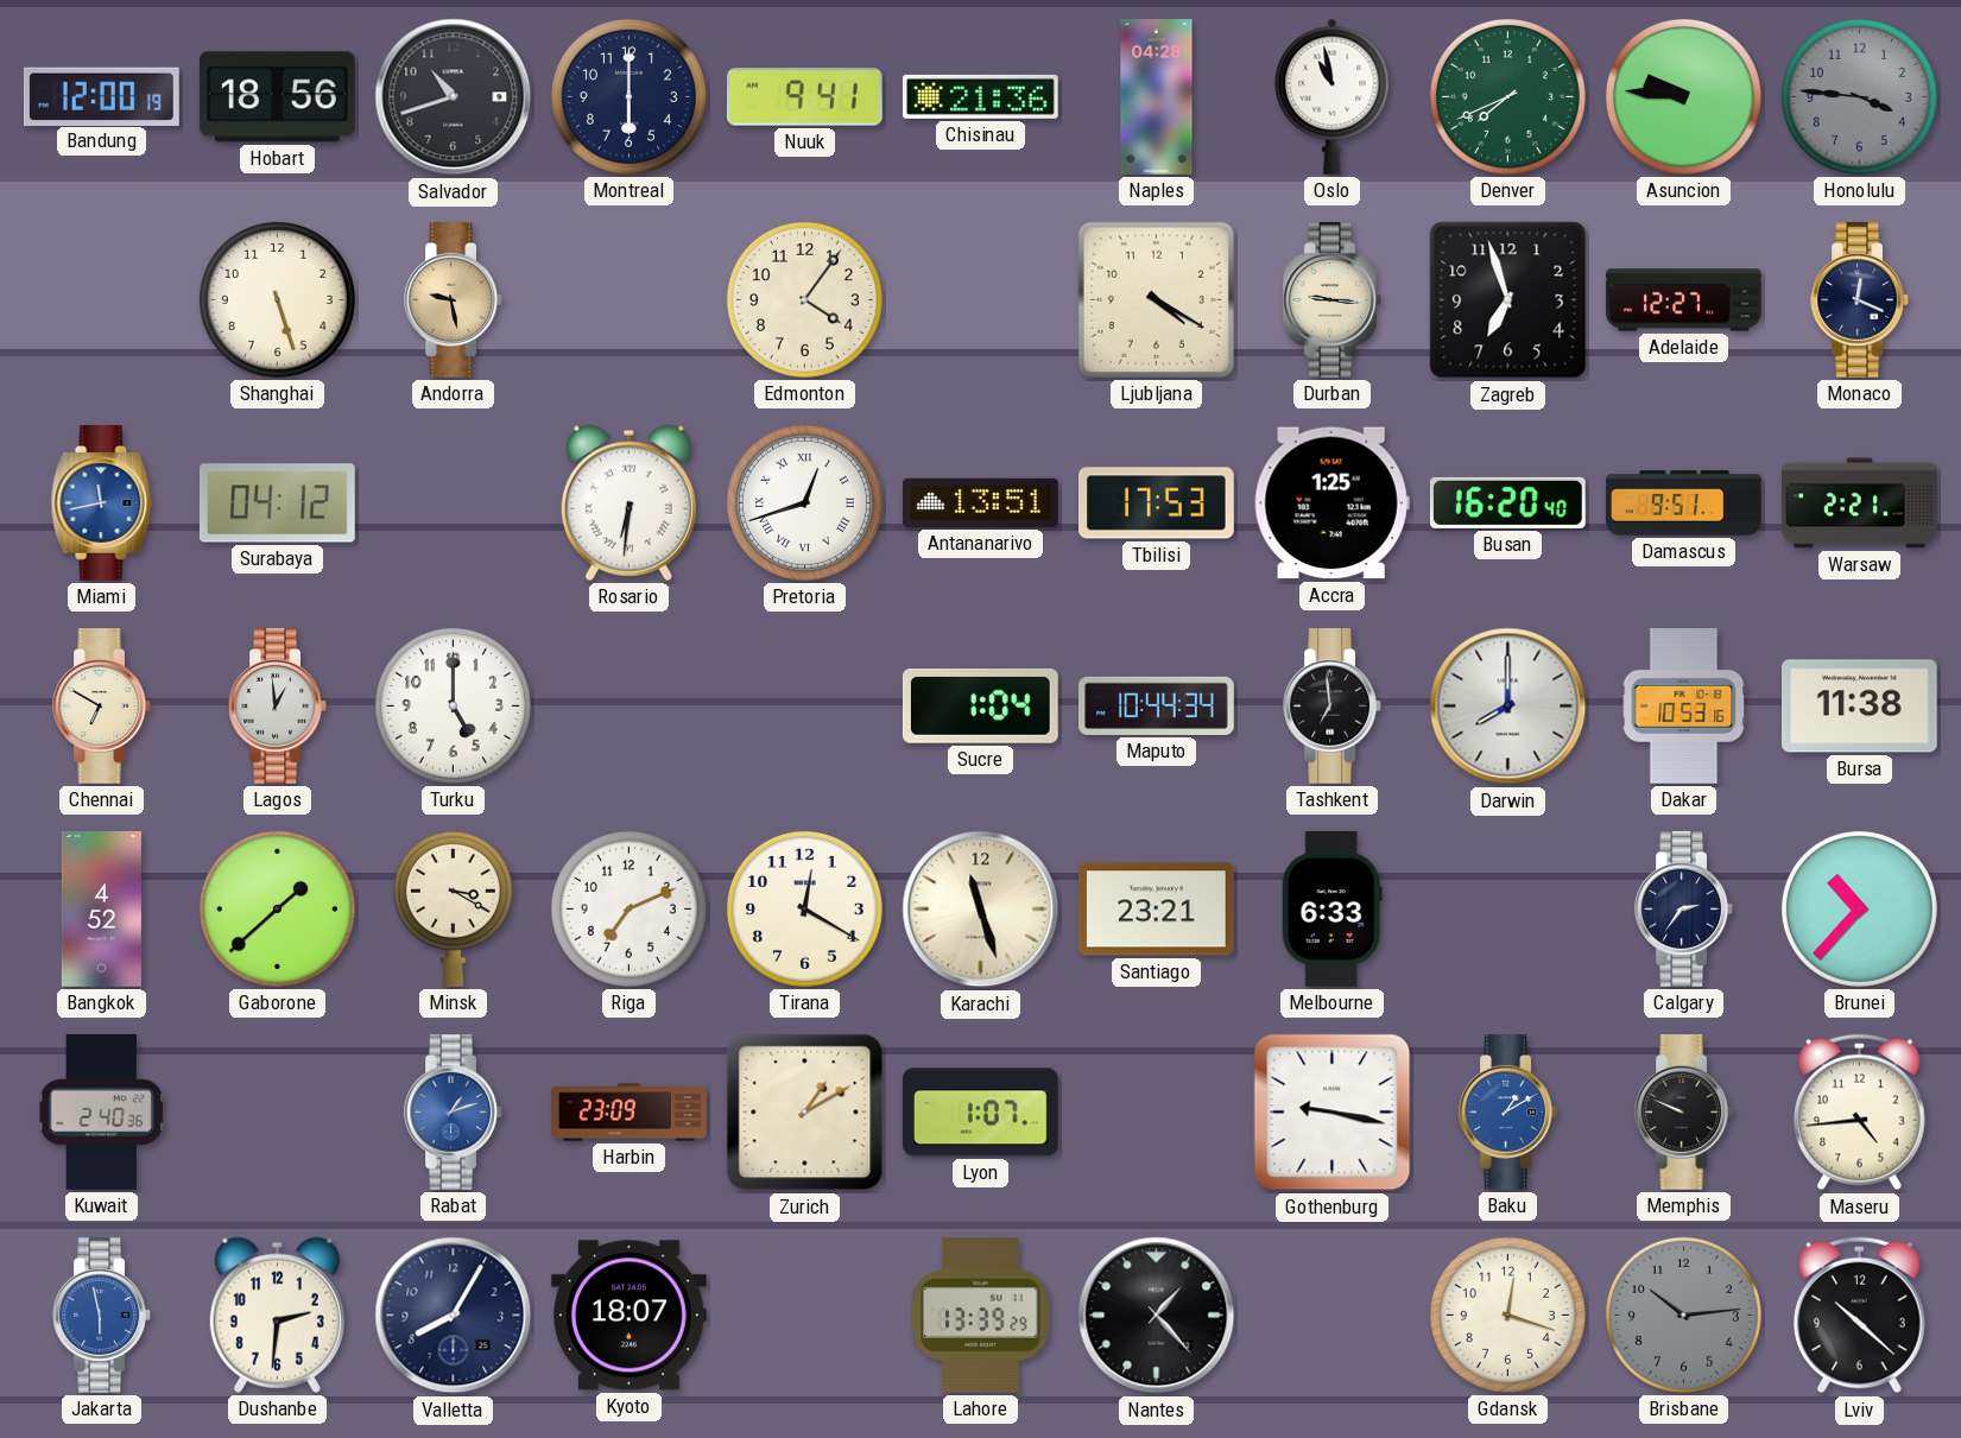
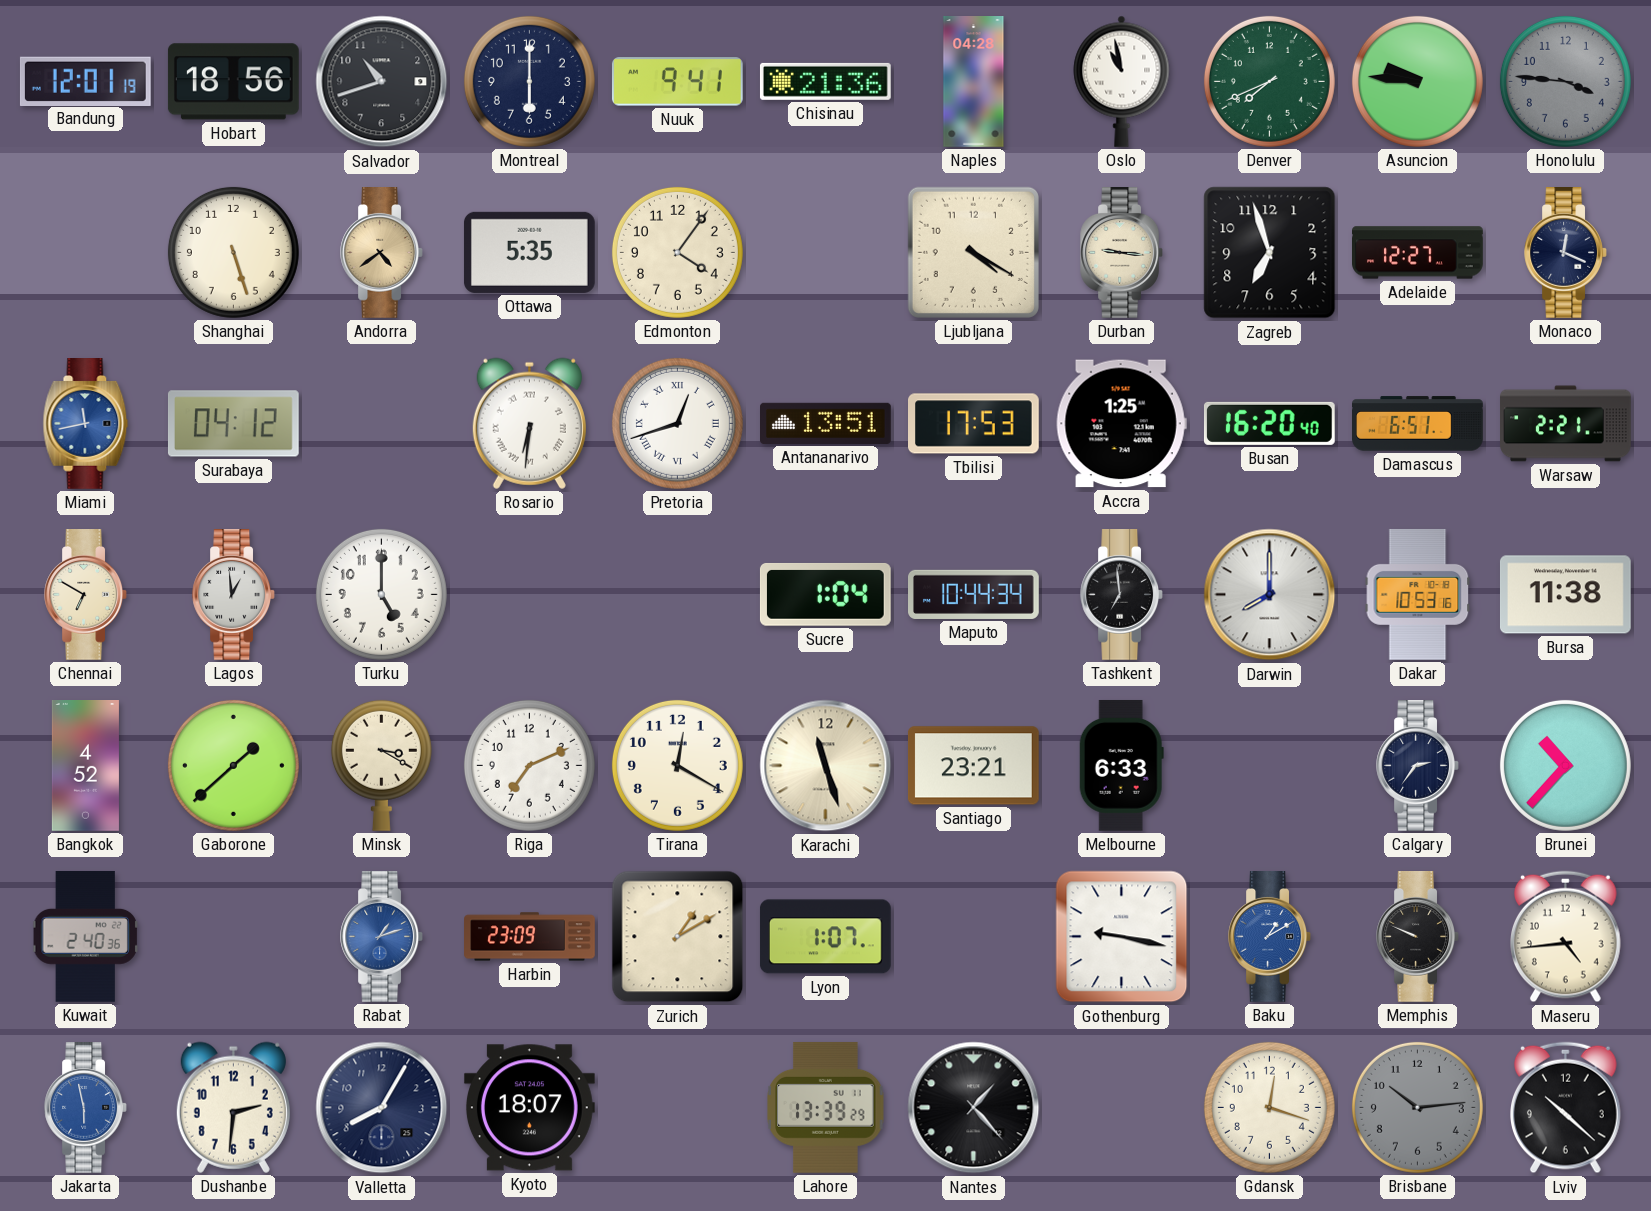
Bandung: 12:00 -> 12:01
Andorra: 9:28 -> 4:39
Ottawa: none -> 5:35
Damascus: 9:51 -> 6:51
